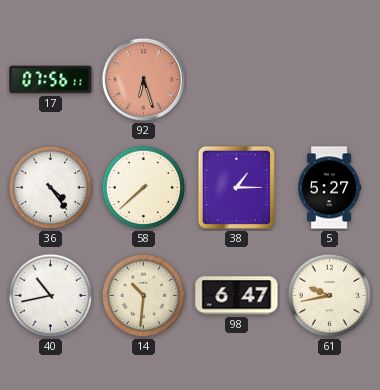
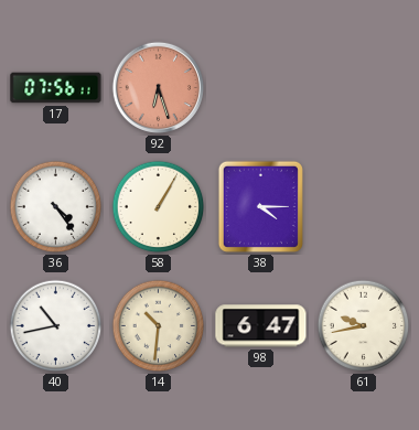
58: 7:38 -> 1:05
38: 1:15 -> 4:15
5: 5:27 -> none
